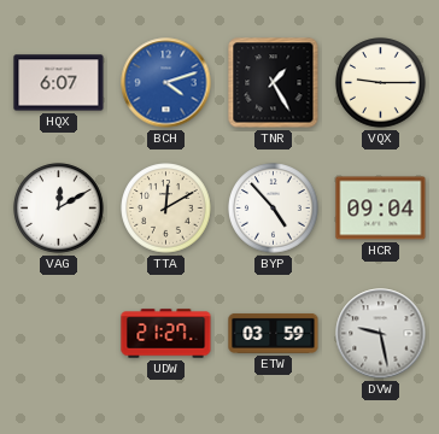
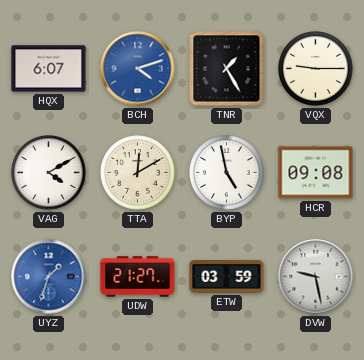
VAG: 12:10 -> 4:10
BYP: 4:53 -> 4:58
HCR: 09:04 -> 09:08
UYZ: none -> 1:33
